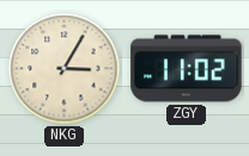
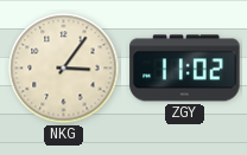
NKG: 3:05 -> 3:06
